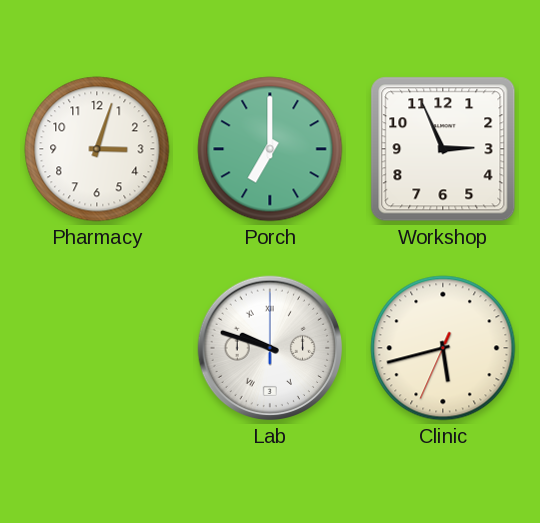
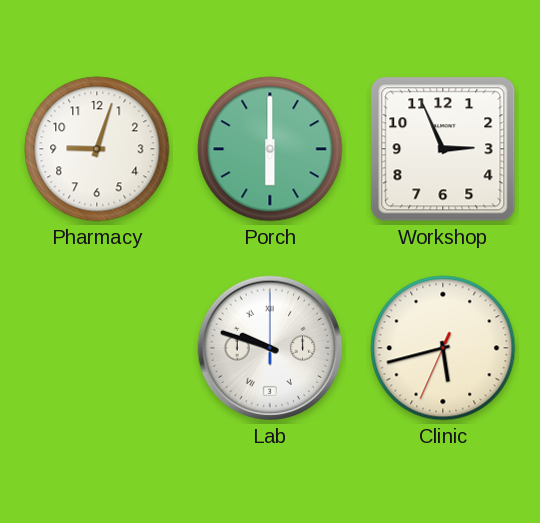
Pharmacy: 3:03 -> 9:03
Porch: 7:00 -> 6:00
